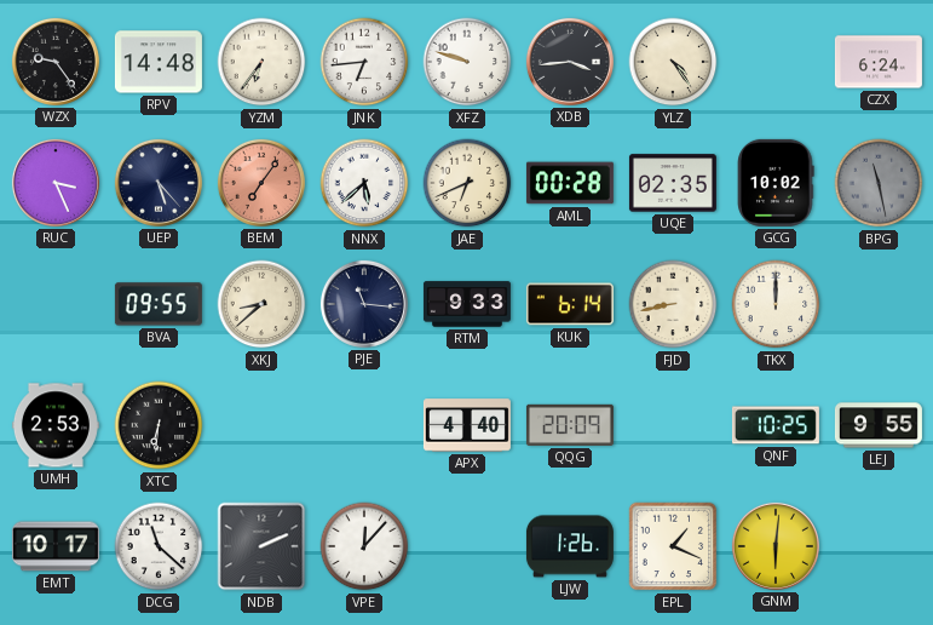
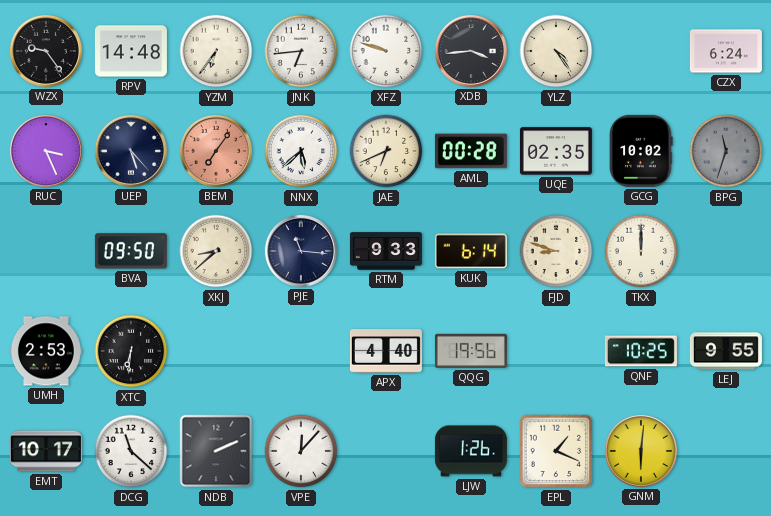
BPG: 11:28 -> 11:33
BVA: 09:55 -> 09:50
FJD: 8:43 -> 8:48
QQG: 20:09 -> 19:56
